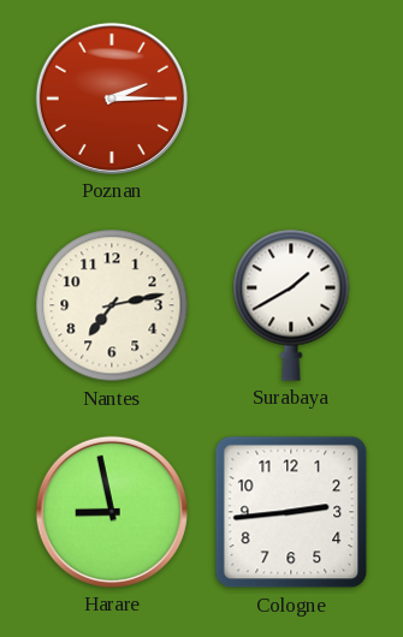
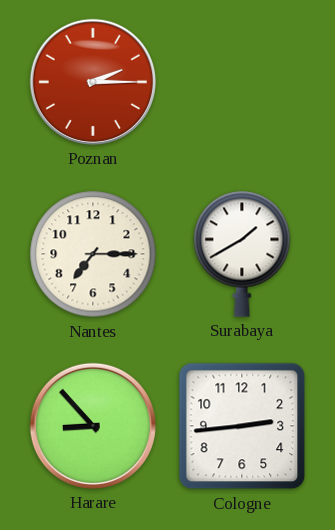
Nantes: 7:13 -> 7:15
Harare: 8:58 -> 8:53
